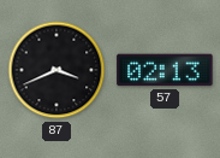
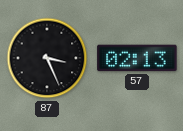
87: 3:41 -> 3:26
